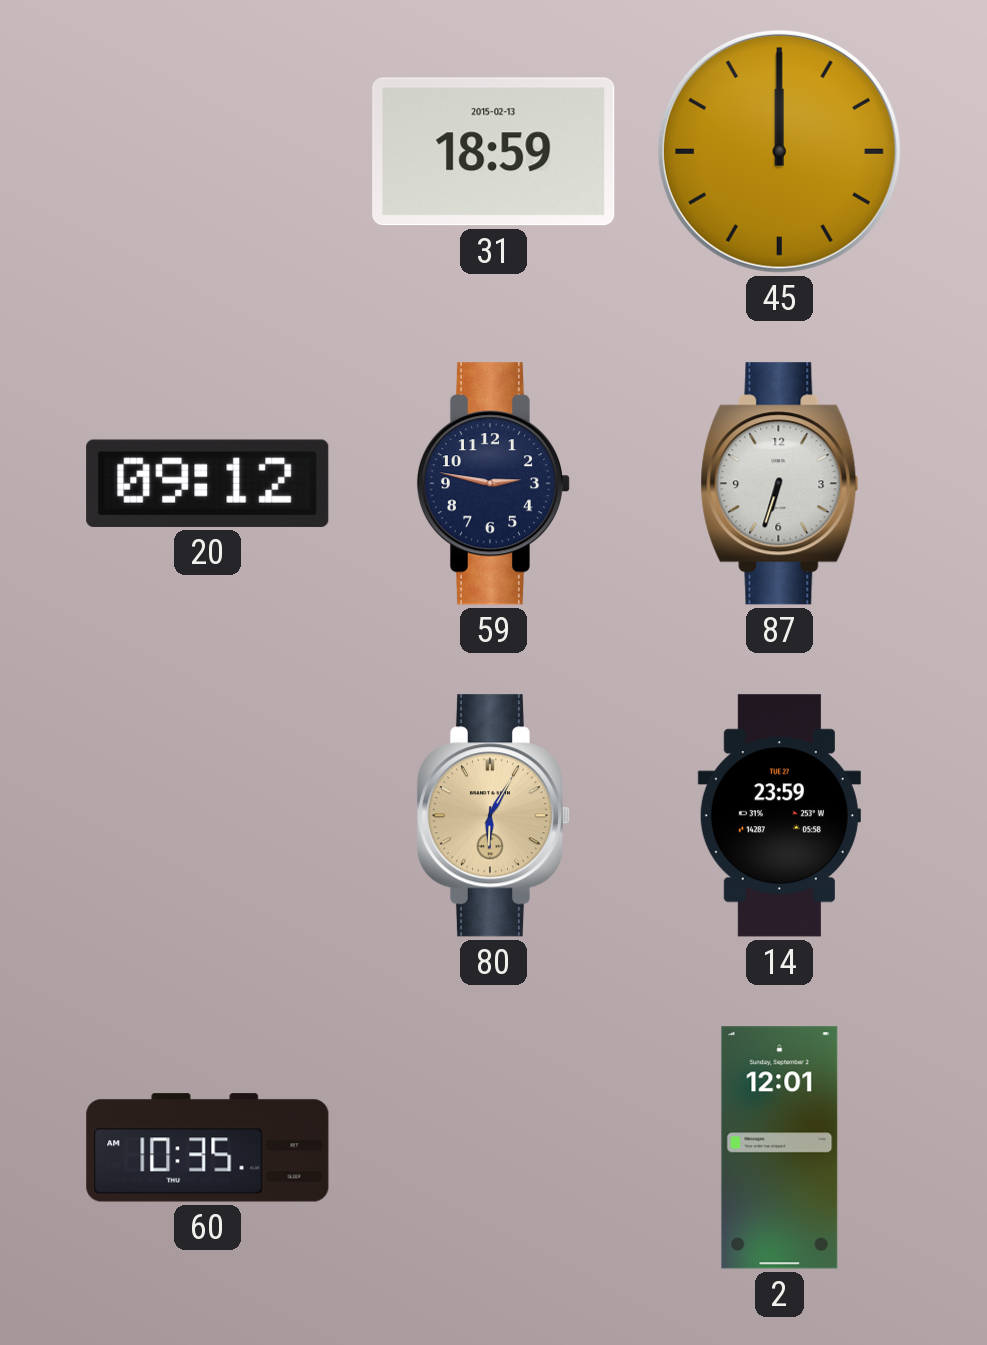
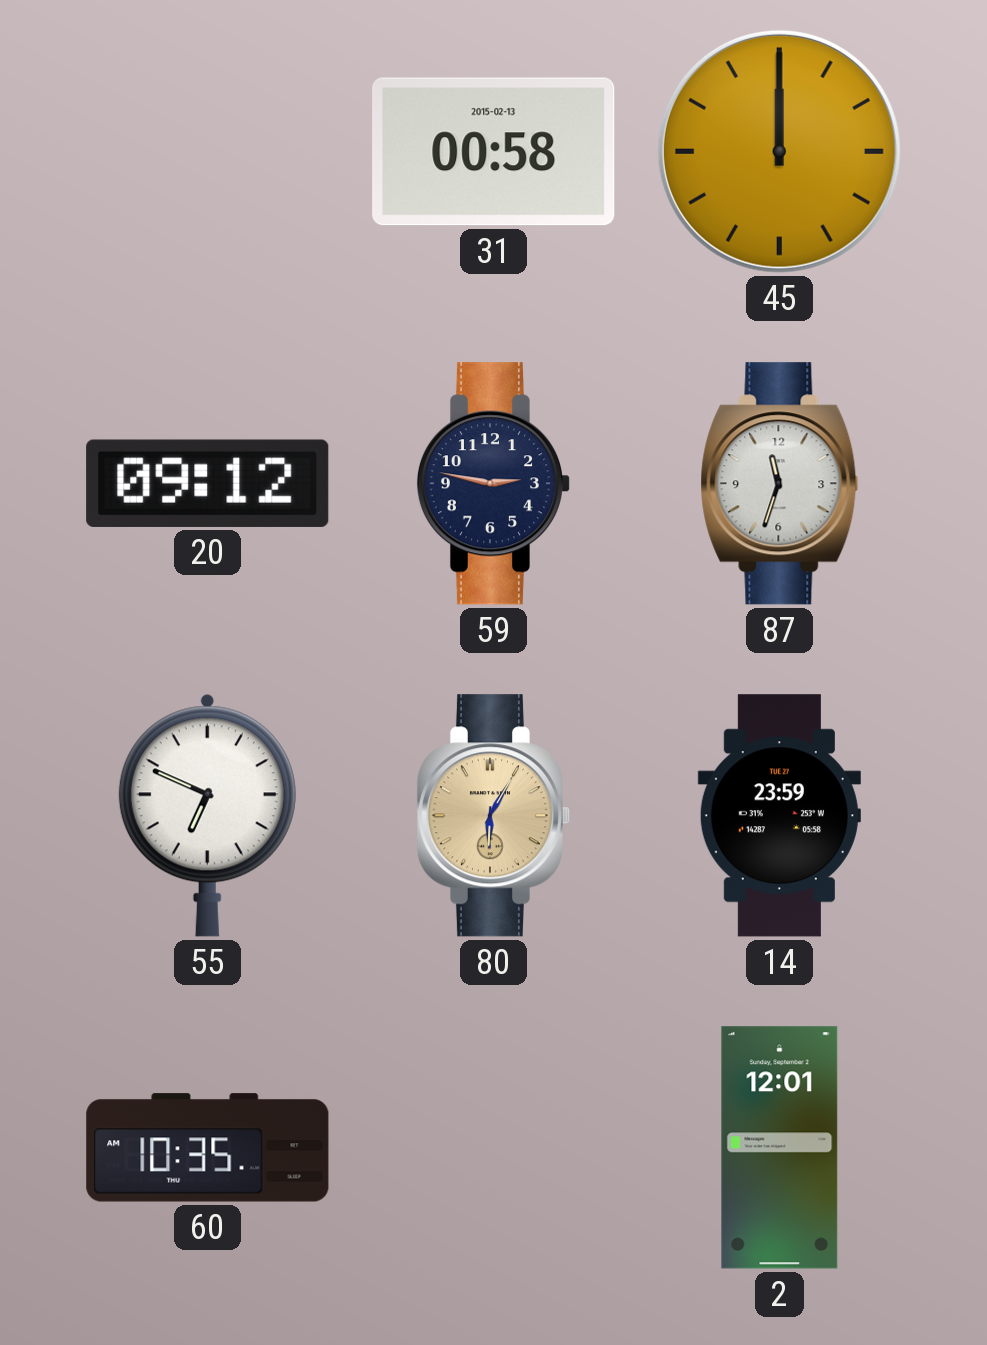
31: 18:59 -> 00:58
87: 6:33 -> 11:33
55: none -> 6:49
